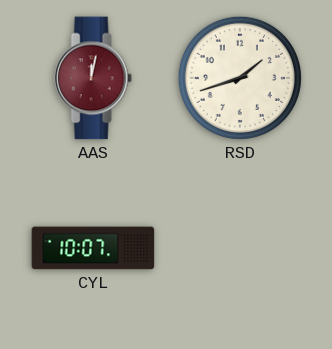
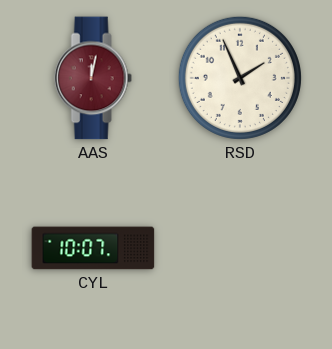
RSD: 1:42 -> 1:56
